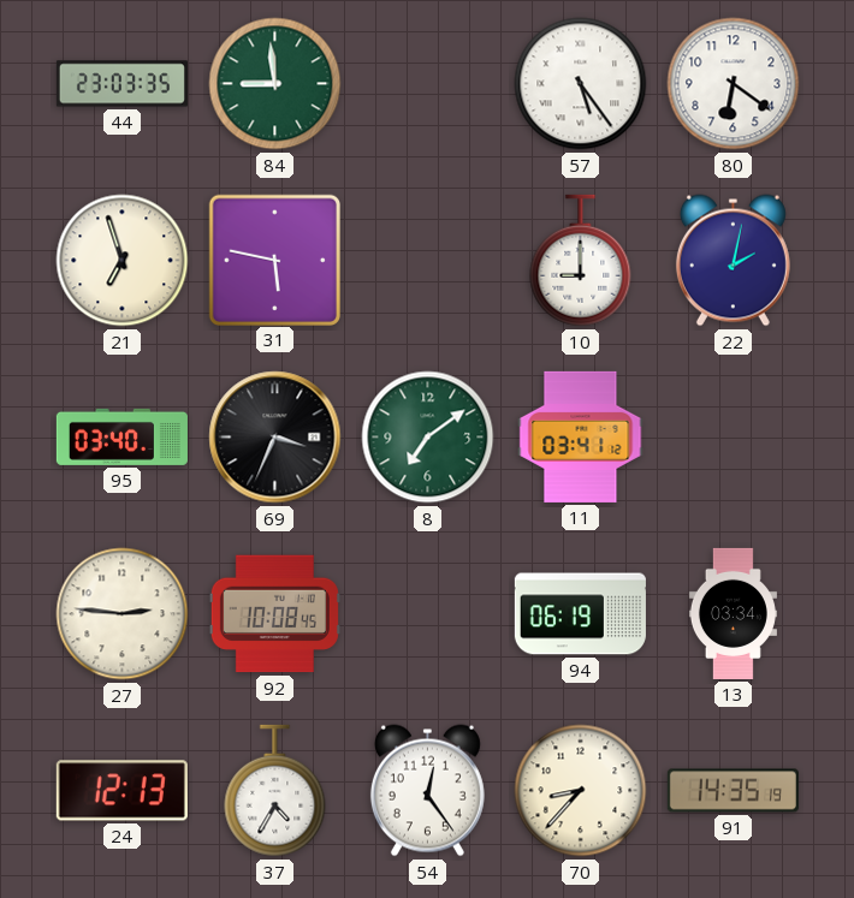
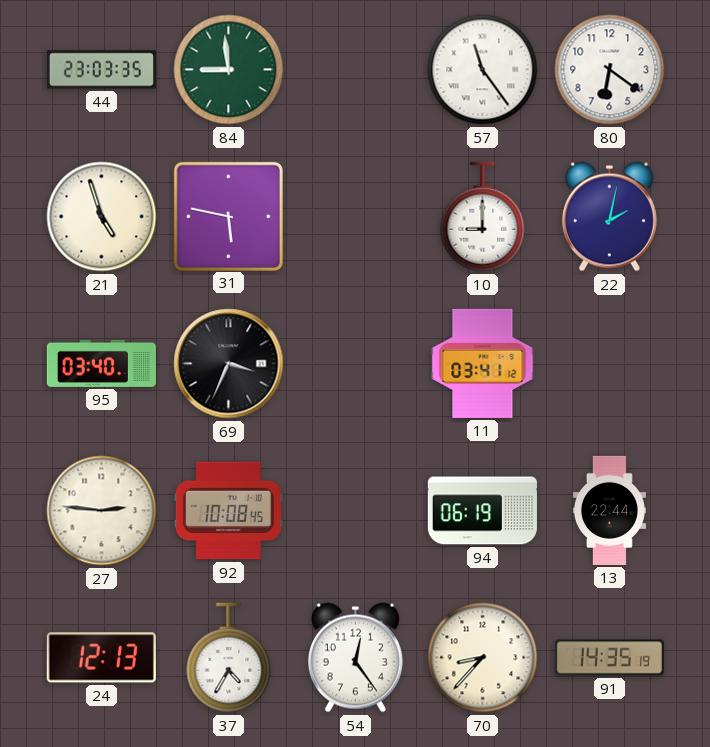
57: 5:24 -> 11:24
21: 6:57 -> 4:57
8: 7:09 -> none
13: 03:34 -> 22:44
